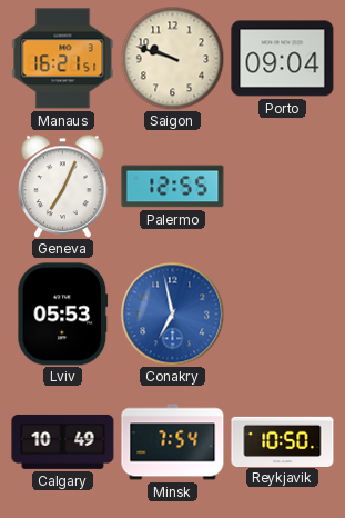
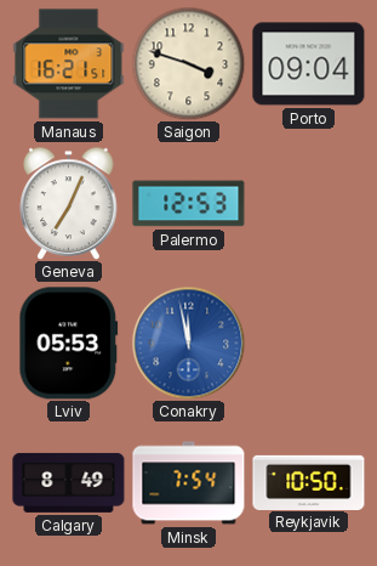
Saigon: 9:48 -> 3:48
Palermo: 12:55 -> 12:53
Conakry: 6:58 -> 11:58
Calgary: 10:49 -> 8:49
